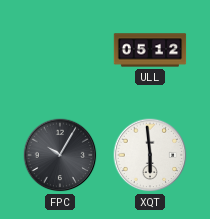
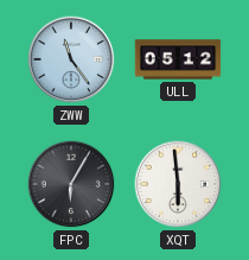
ZWW: none -> 11:24
FPC: 10:05 -> 6:05
